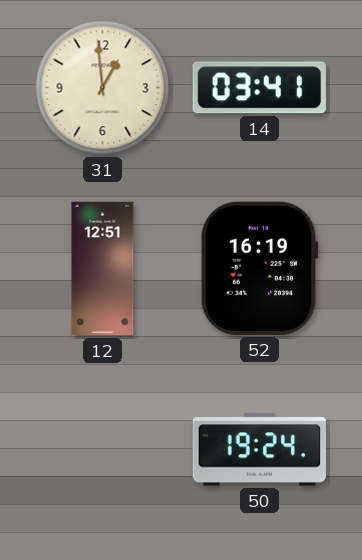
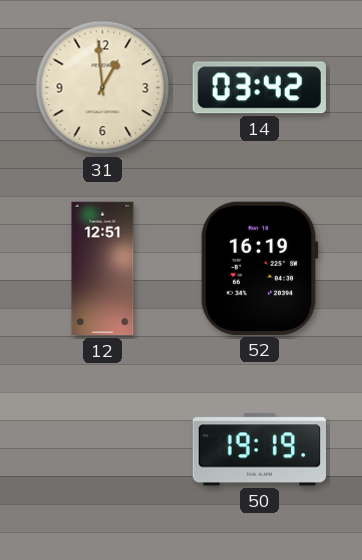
14: 03:41 -> 03:42
50: 19:24 -> 19:19
